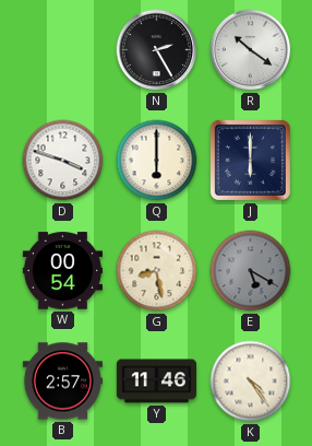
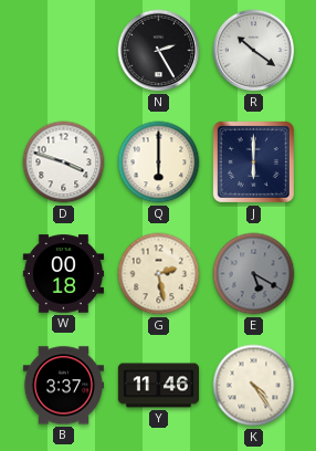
W: 00:54 -> 00:18
G: 8:28 -> 2:28
B: 2:57 -> 3:37
